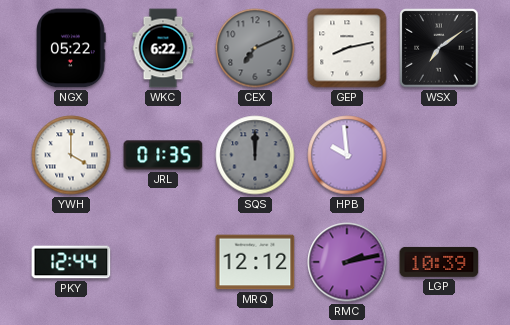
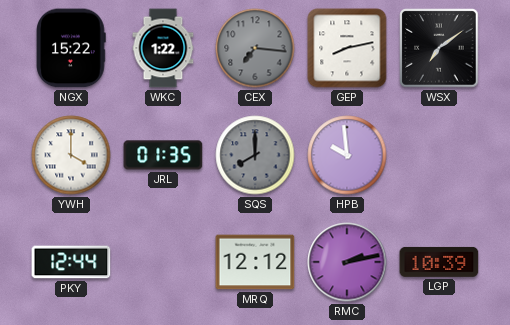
NGX: 05:22 -> 15:22
WKC: 6:22 -> 1:22
CEX: 7:11 -> 7:16
SQS: 12:00 -> 8:00
